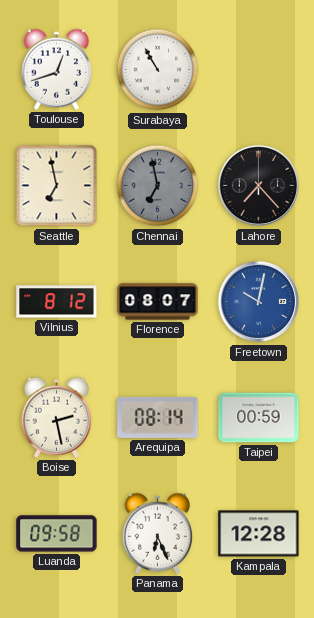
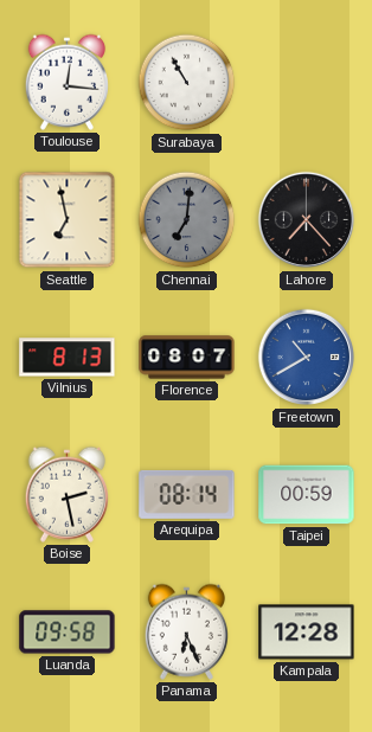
Toulouse: 12:42 -> 12:16
Chennai: 6:58 -> 7:01
Vilnius: 8:12 -> 8:13
Freetown: 10:02 -> 10:40
